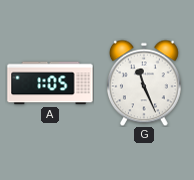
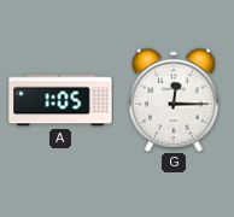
G: 11:26 -> 12:15
